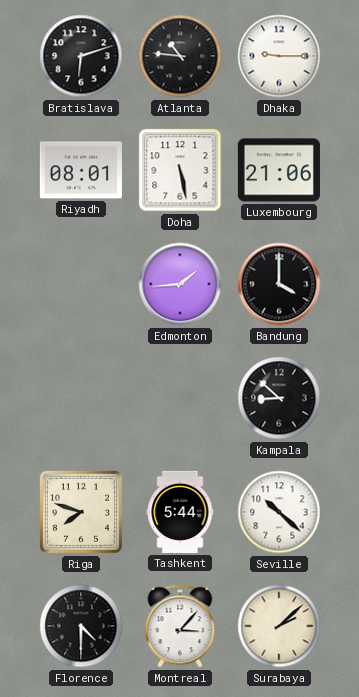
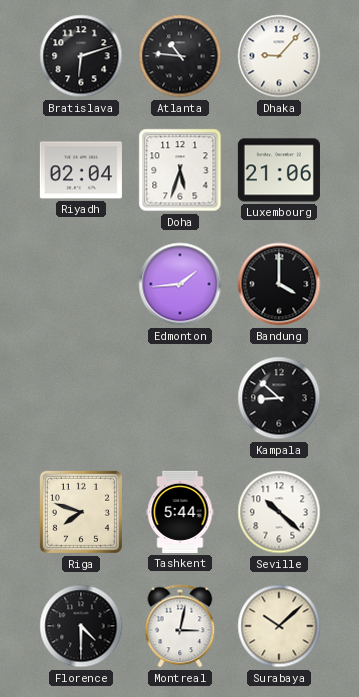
Dhaka: 9:15 -> 9:07
Riyadh: 08:01 -> 02:04
Doha: 5:28 -> 5:33
Montreal: 3:07 -> 3:02
Surabaya: 2:08 -> 10:08
